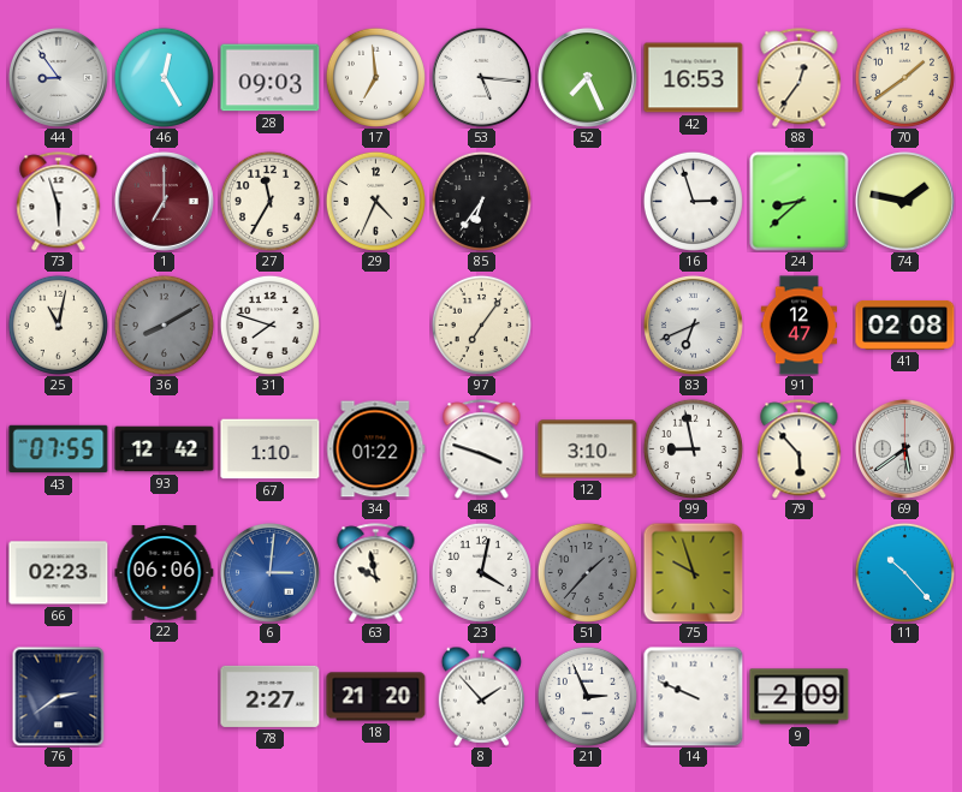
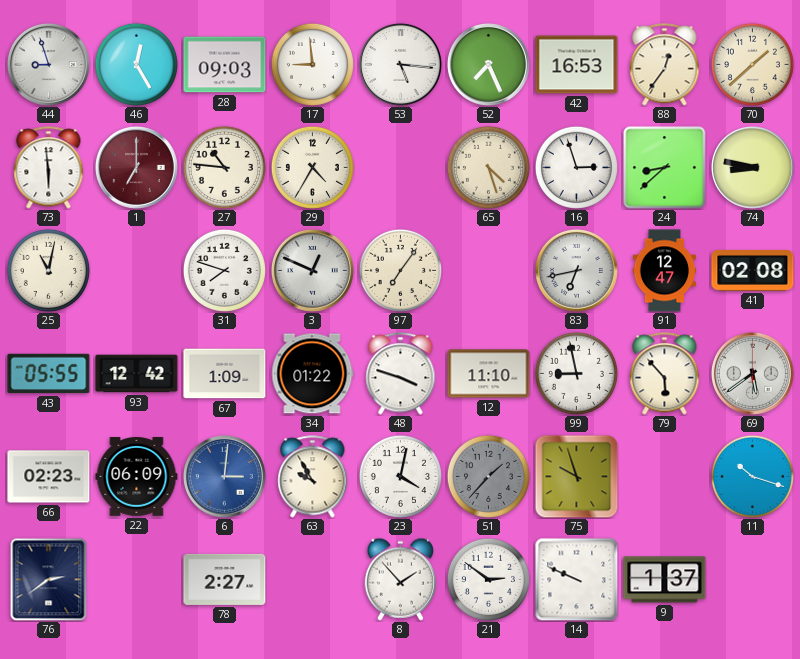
44: 8:54 -> 8:57
17: 6:59 -> 8:59
70: 1:39 -> 1:38
73: 5:57 -> 5:59
27: 11:35 -> 10:46
29: 4:34 -> 4:35
85: 6:36 -> none
65: none -> 4:27
74: 1:47 -> 8:47
36: 8:10 -> none
3: none -> 12:49
83: 6:41 -> 6:43
43: 07:55 -> 05:55
67: 1:10 -> 1:09
12: 3:10 -> 11:10
22: 06:06 -> 06:09
63: 9:58 -> 9:55
11: 10:23 -> 10:18
18: 21:20 -> none
21: 2:56 -> 2:51
9: 2:09 -> 1:37
